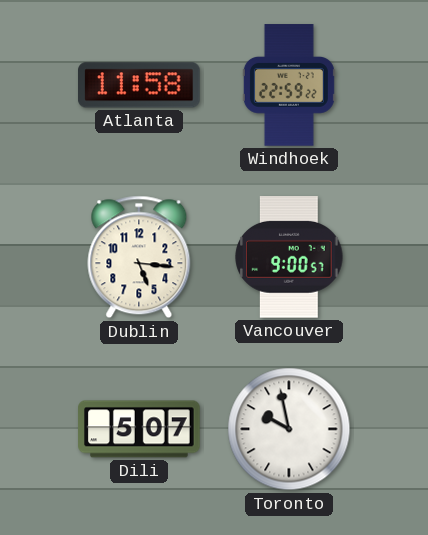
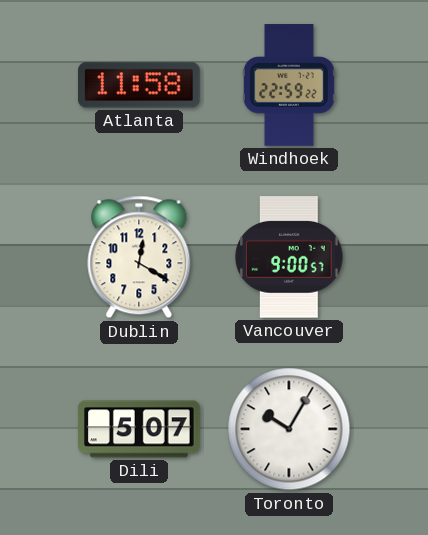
Dublin: 5:16 -> 12:20
Toronto: 9:58 -> 10:05
